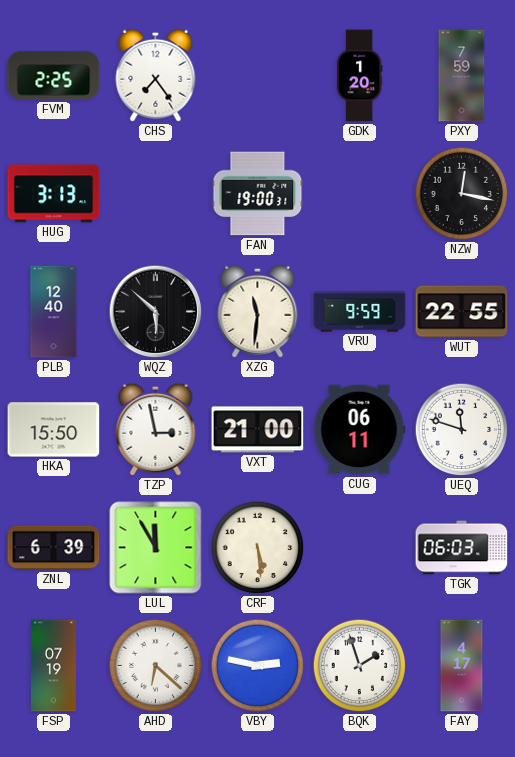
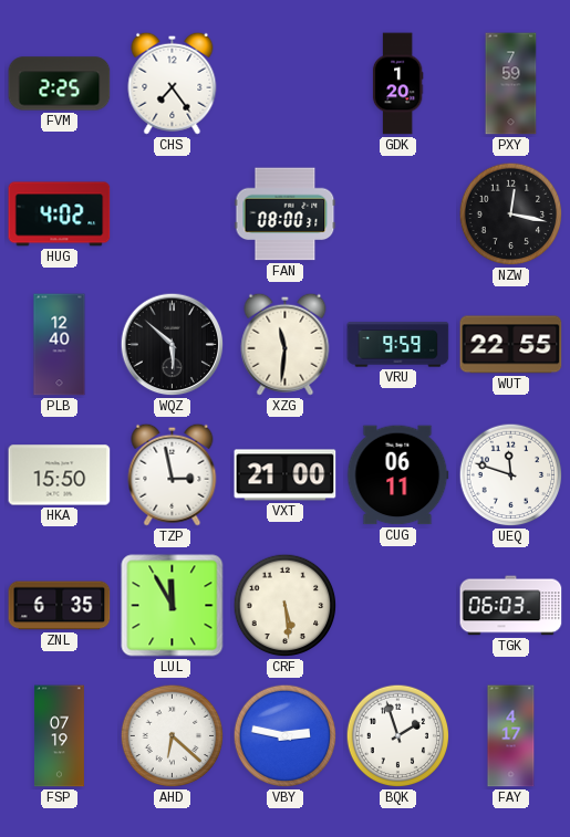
HUG: 3:13 -> 4:02
FAN: 19:00 -> 08:00
ZNL: 6:39 -> 6:35
